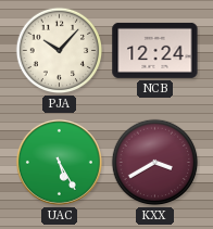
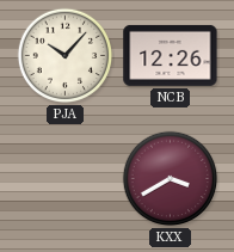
NCB: 12:24 -> 12:26
UAC: 5:25 -> none
